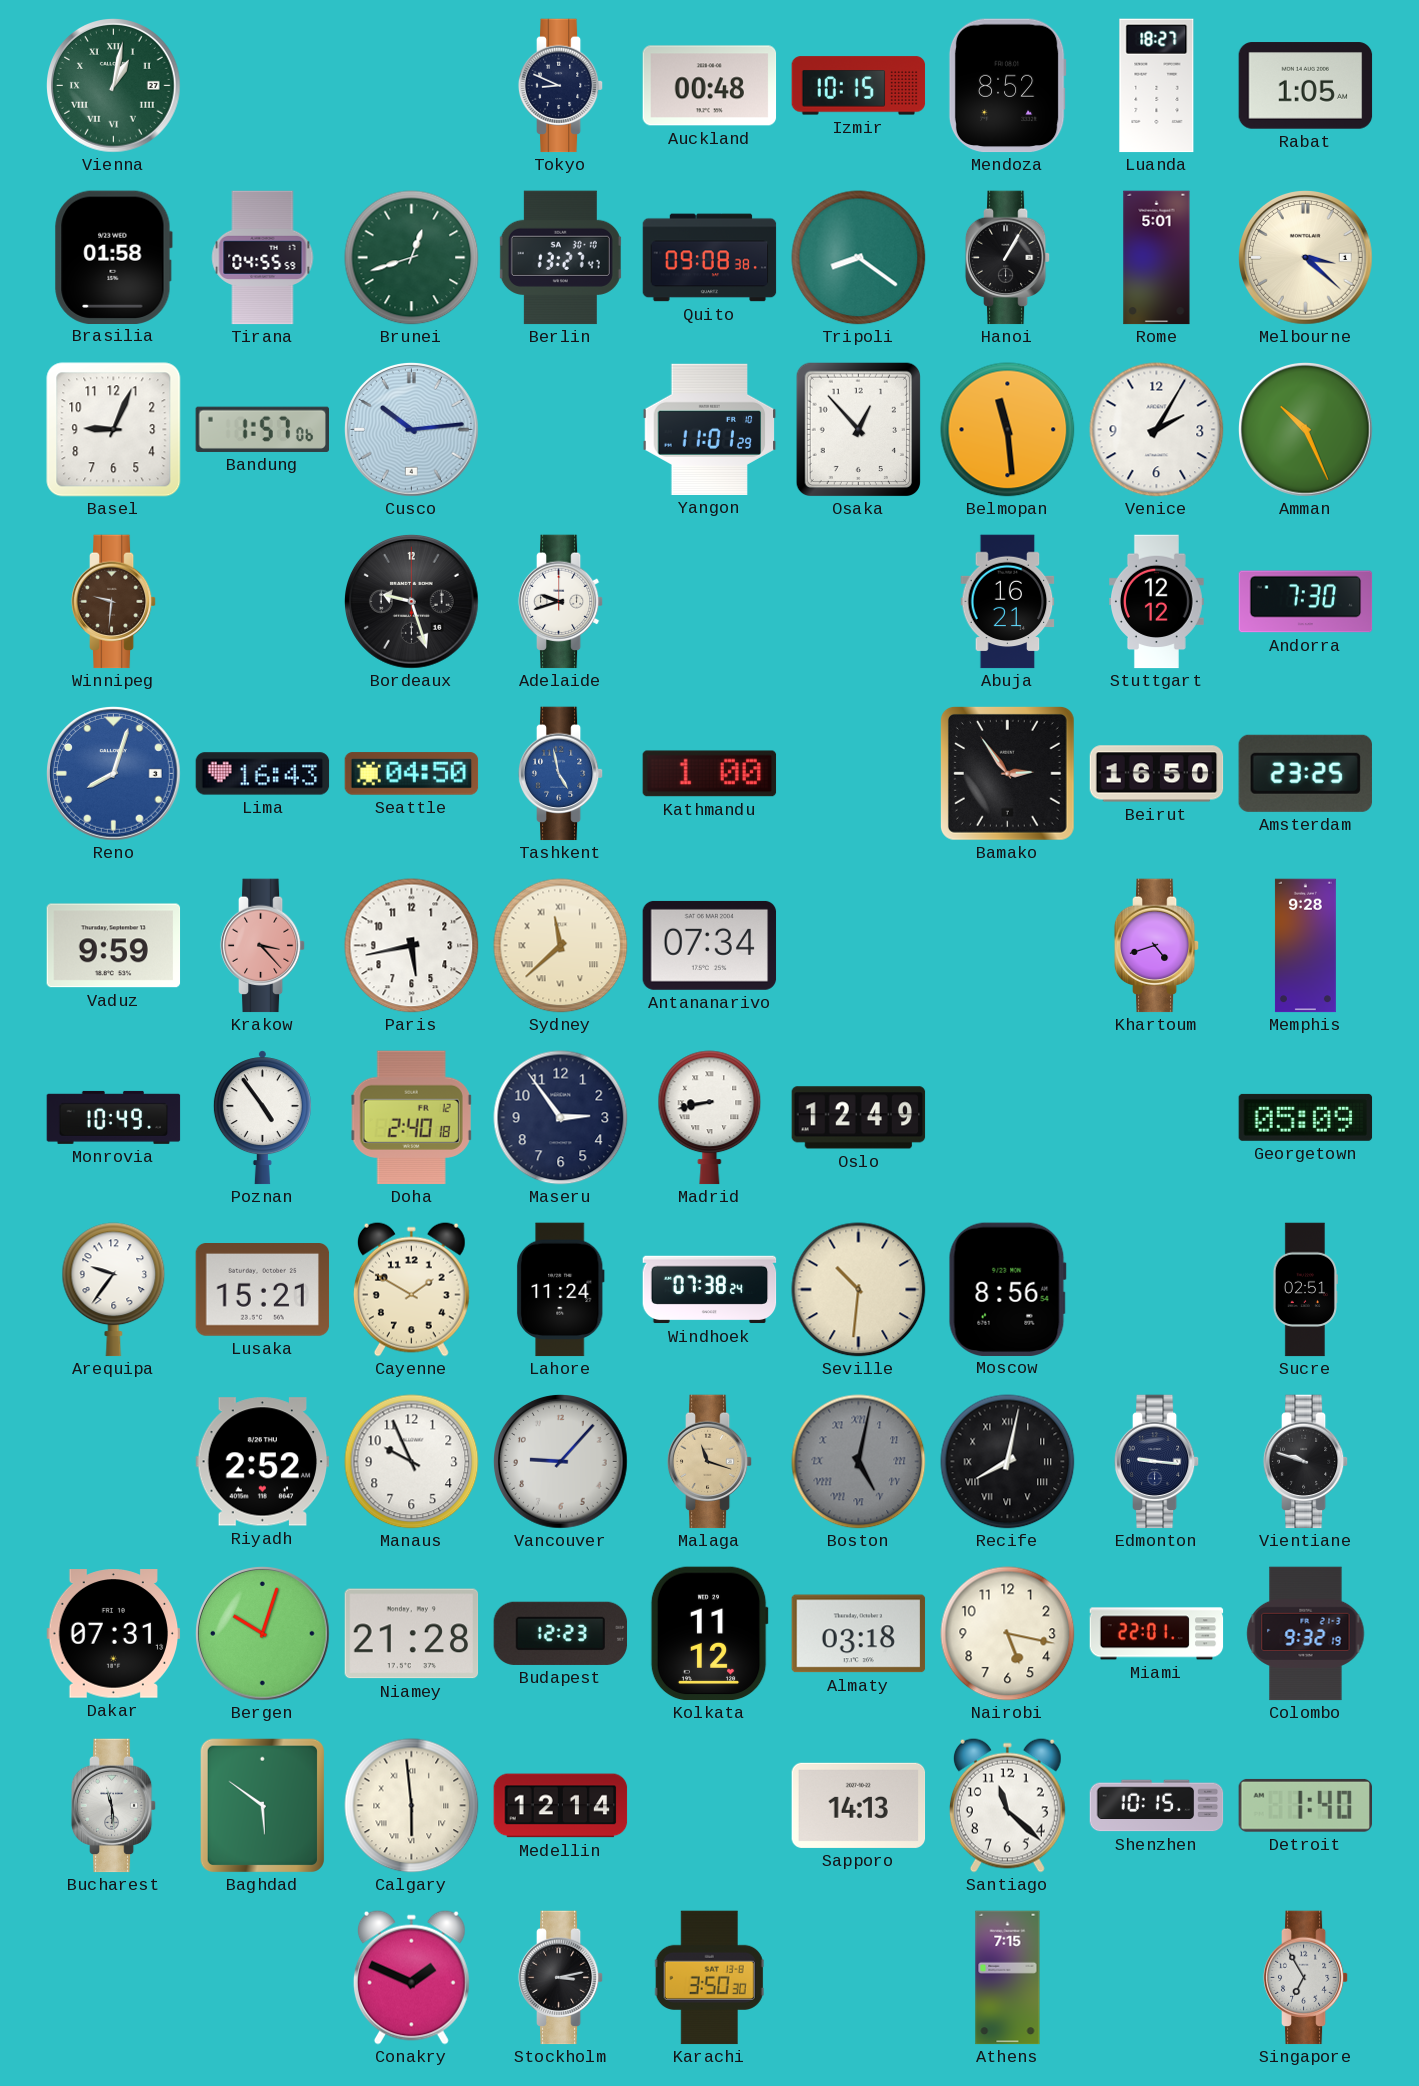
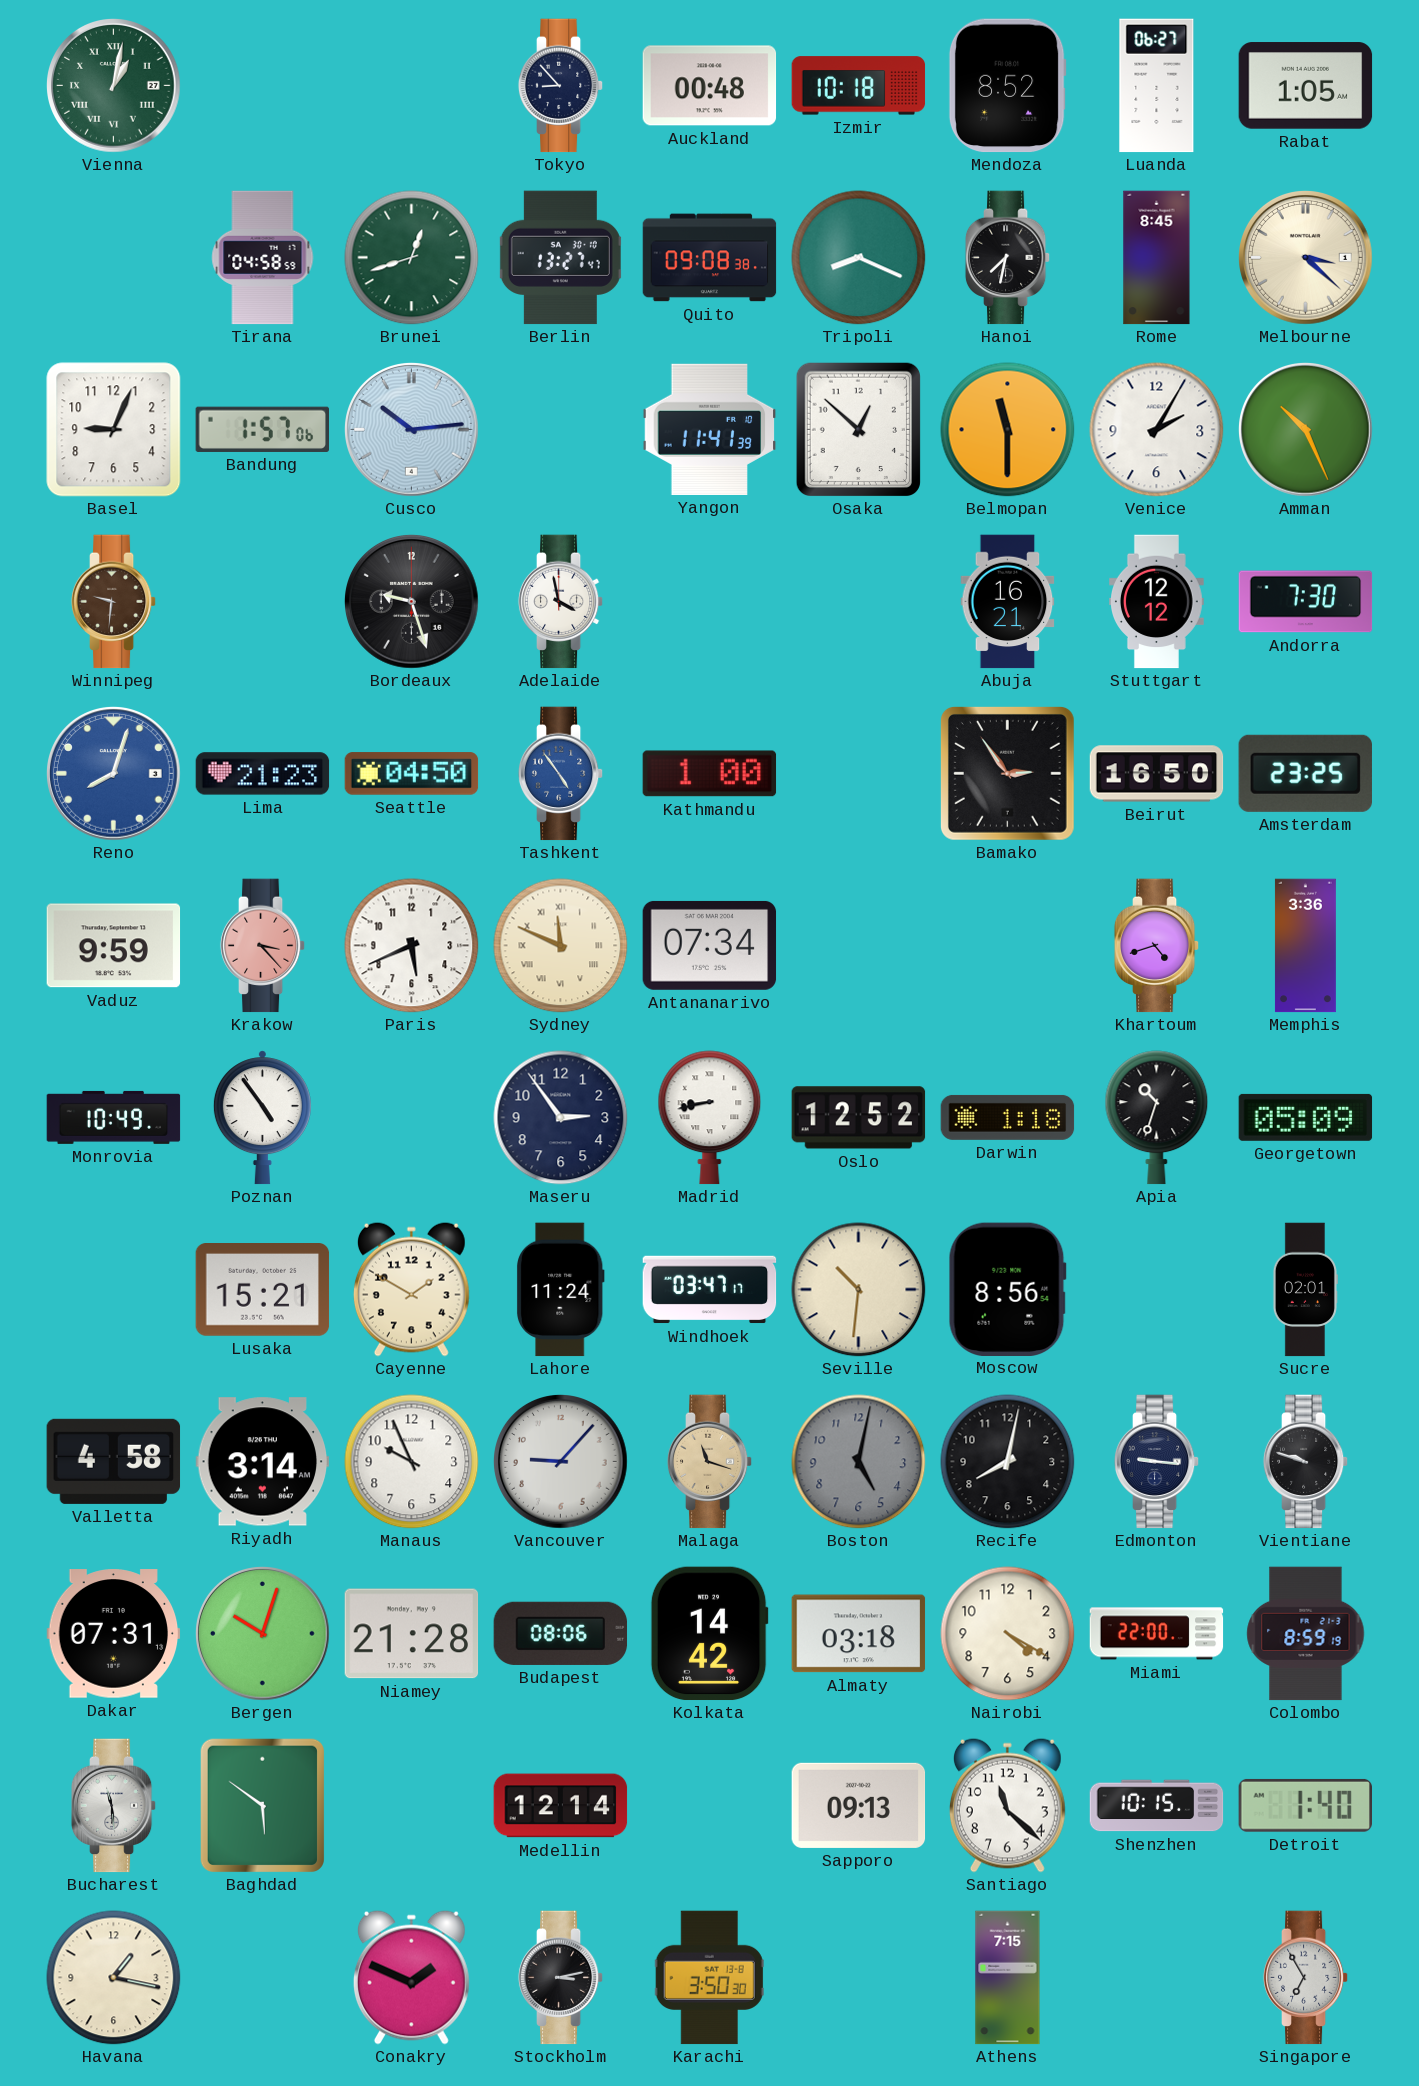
Tokyo: 8:49 -> 8:53
Izmir: 10:15 -> 10:18
Luanda: 18:27 -> 06:27
Brasilia: 01:58 -> none
Tirana: 04:55 -> 04:58
Tripoli: 8:21 -> 8:19
Hanoi: 1:05 -> 7:32
Rome: 5:01 -> 8:45
Yangon: 11:01 -> 11:41
Osaka: 12:53 -> 12:52
Belmopan: 11:29 -> 11:30
Adelaide: 9:42 -> 3:58
Lima: 16:43 -> 21:23
Tashkent: 4:58 -> 4:54
Paris: 5:43 -> 5:41
Sydney: 11:38 -> 11:49
Memphis: 9:28 -> 3:36
Doha: 2:40 -> none
Oslo: 12:49 -> 12:52
Darwin: none -> 1:18
Apia: none -> 10:33
Arequipa: 9:36 -> none
Windhoek: 07:38 -> 03:47
Sucre: 02:51 -> 02:01
Valletta: none -> 4:58
Riyadh: 2:52 -> 3:14
Boston numerals: Roman -> Arabic
Recife numerals: Roman -> Arabic
Budapest: 12:23 -> 08:06
Kolkata: 11:12 -> 14:42
Nairobi: 5:17 -> 4:20
Miami: 22:01 -> 22:00
Colombo: 9:32 -> 8:59
Calgary: 5:59 -> none
Sapporo: 14:13 -> 09:13
Havana: none -> 1:17
